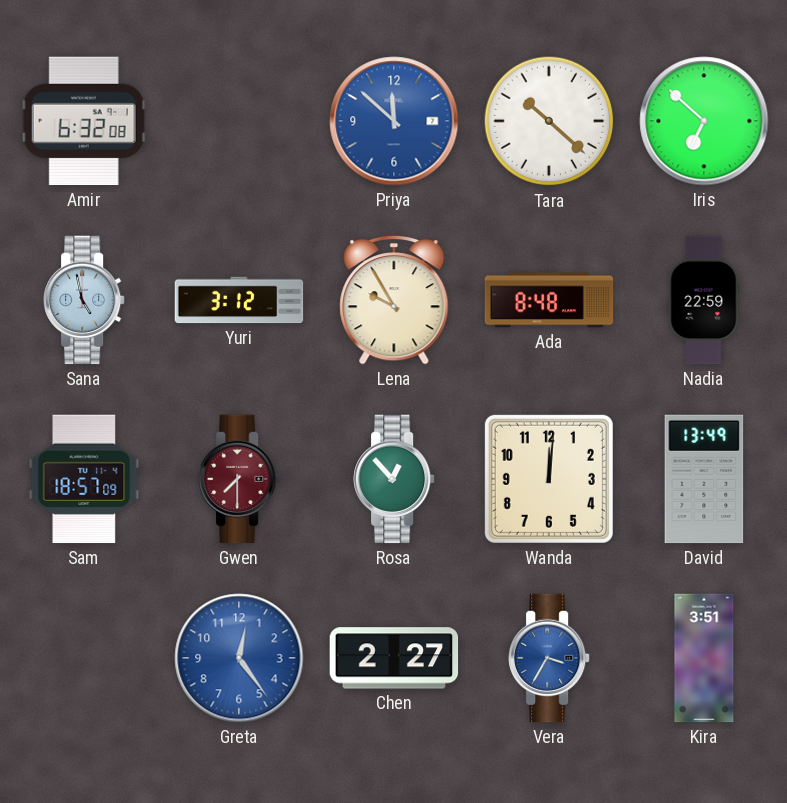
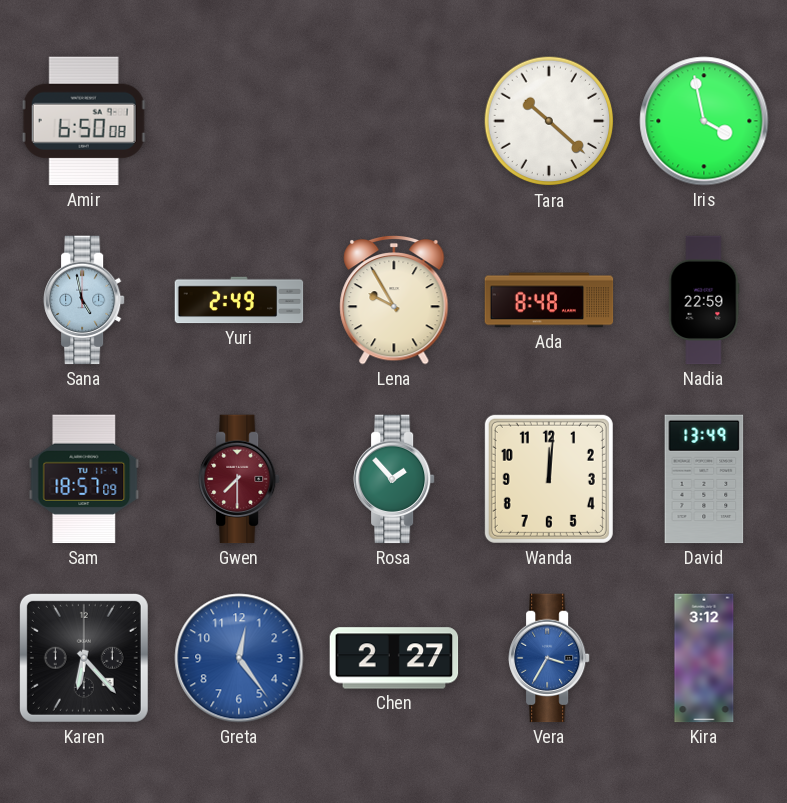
Amir: 6:32 -> 6:50
Priya: 11:52 -> none
Iris: 6:52 -> 3:58
Yuri: 3:12 -> 2:49
Rosa: 12:53 -> 1:53
Karen: none -> 6:23
Kira: 3:51 -> 3:12
